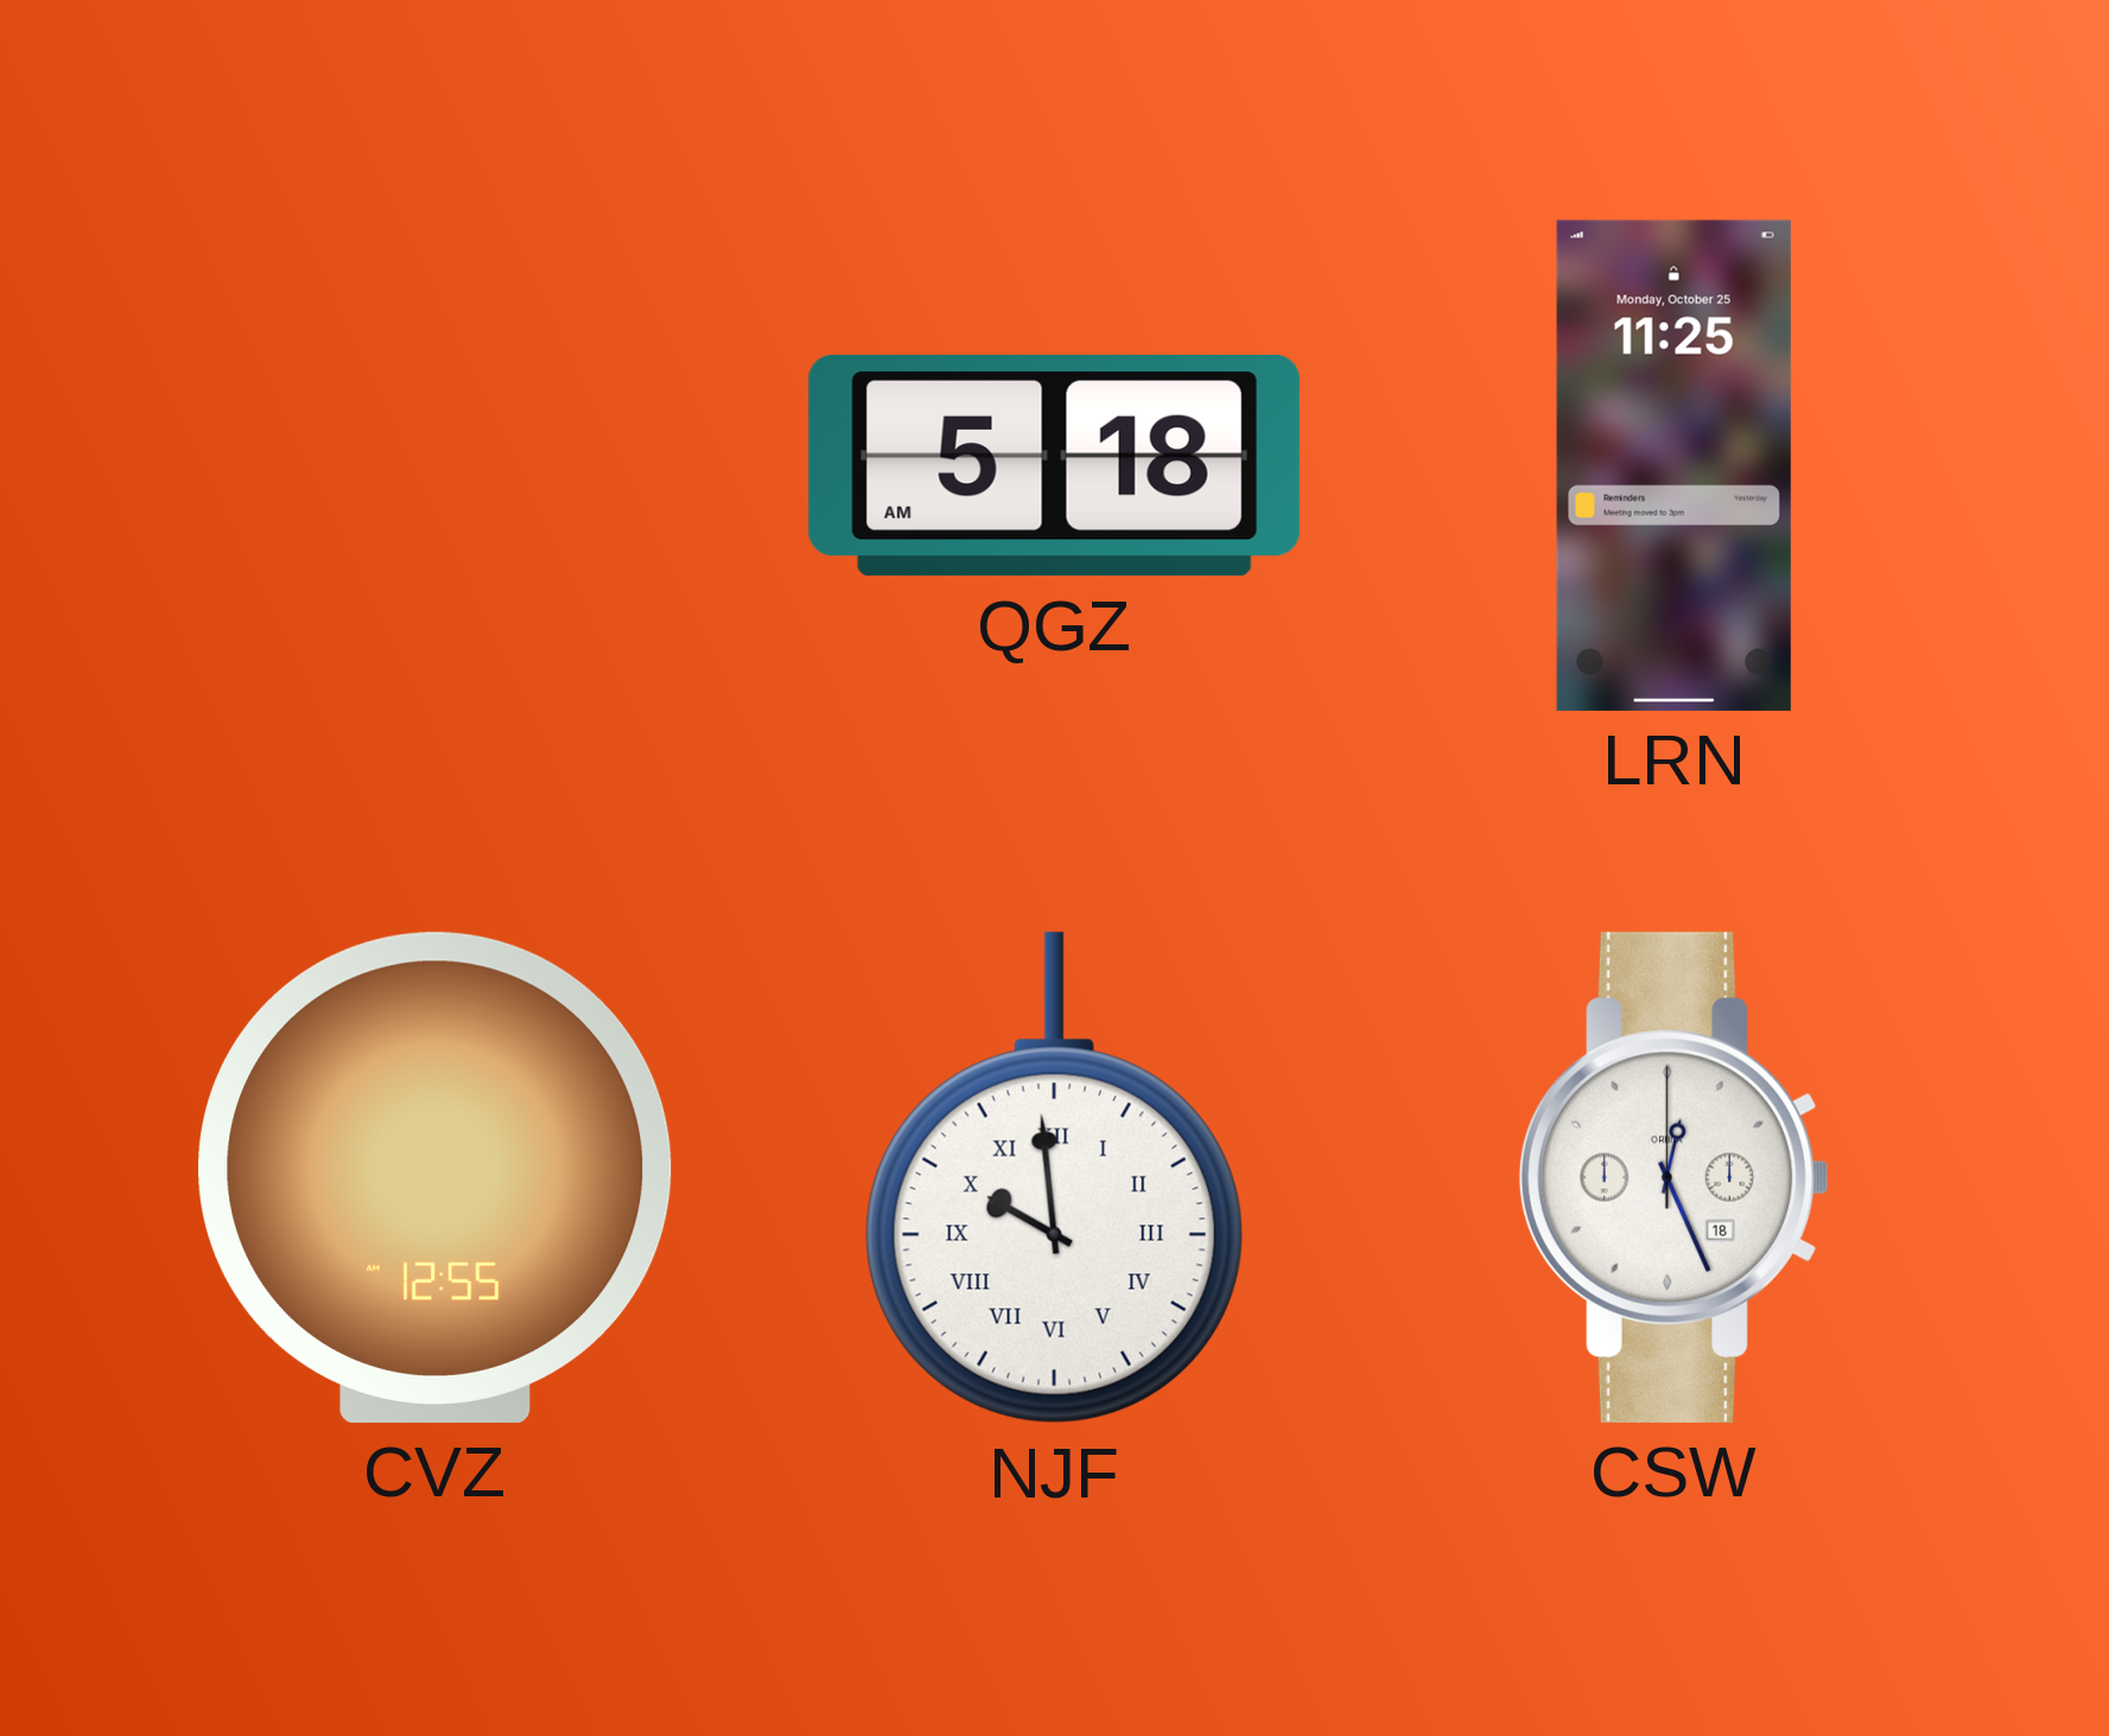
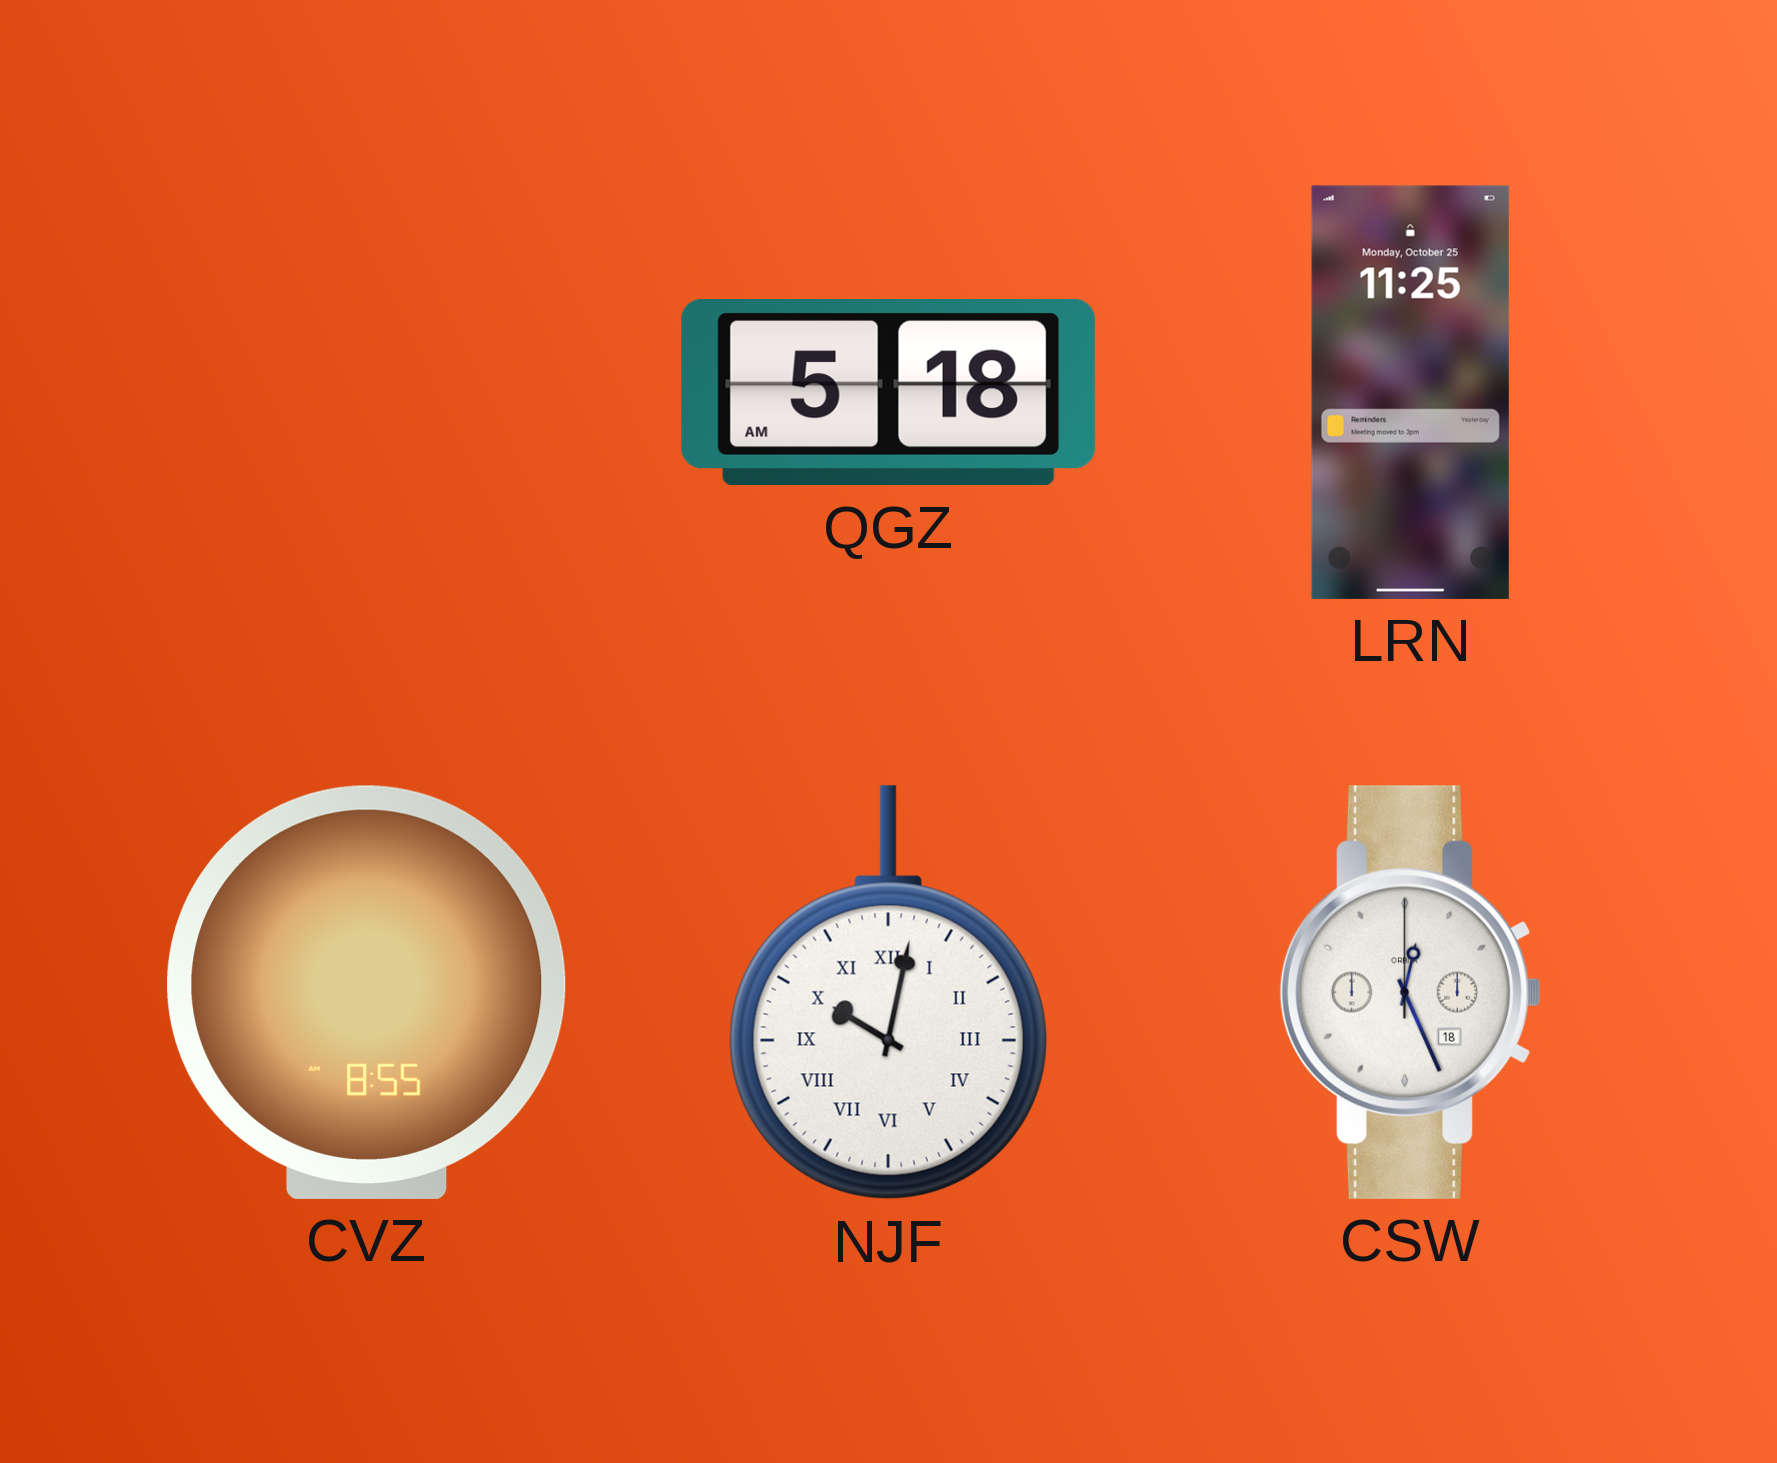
CVZ: 12:55 -> 8:55
NJF: 9:59 -> 10:02
